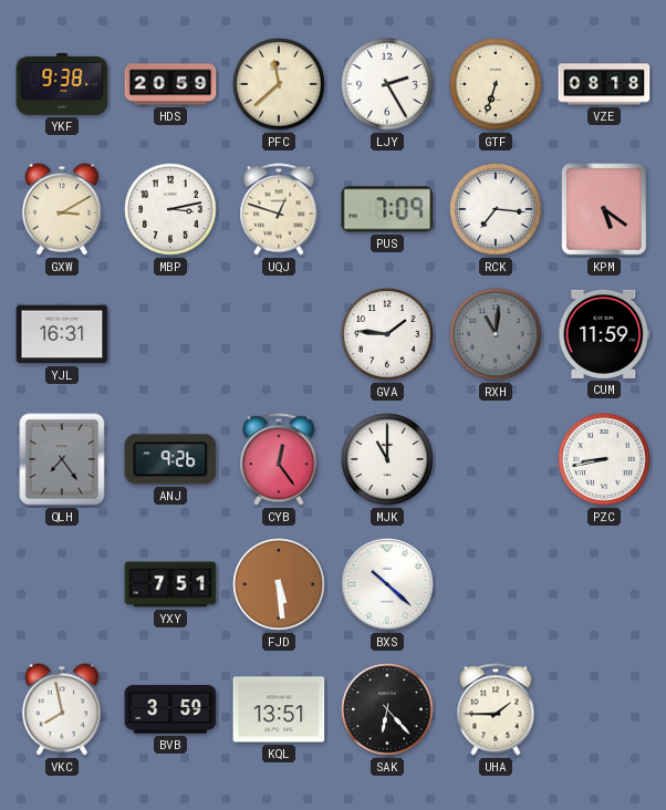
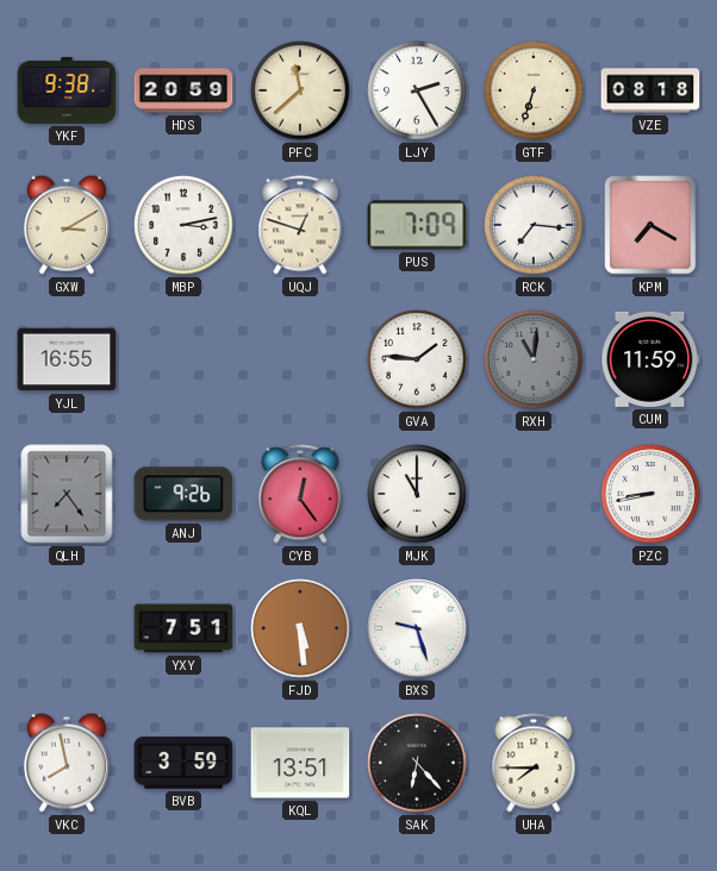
KPM: 5:21 -> 7:20
YJL: 16:31 -> 16:55
BXS: 10:22 -> 9:27
UHA: 1:45 -> 7:45
